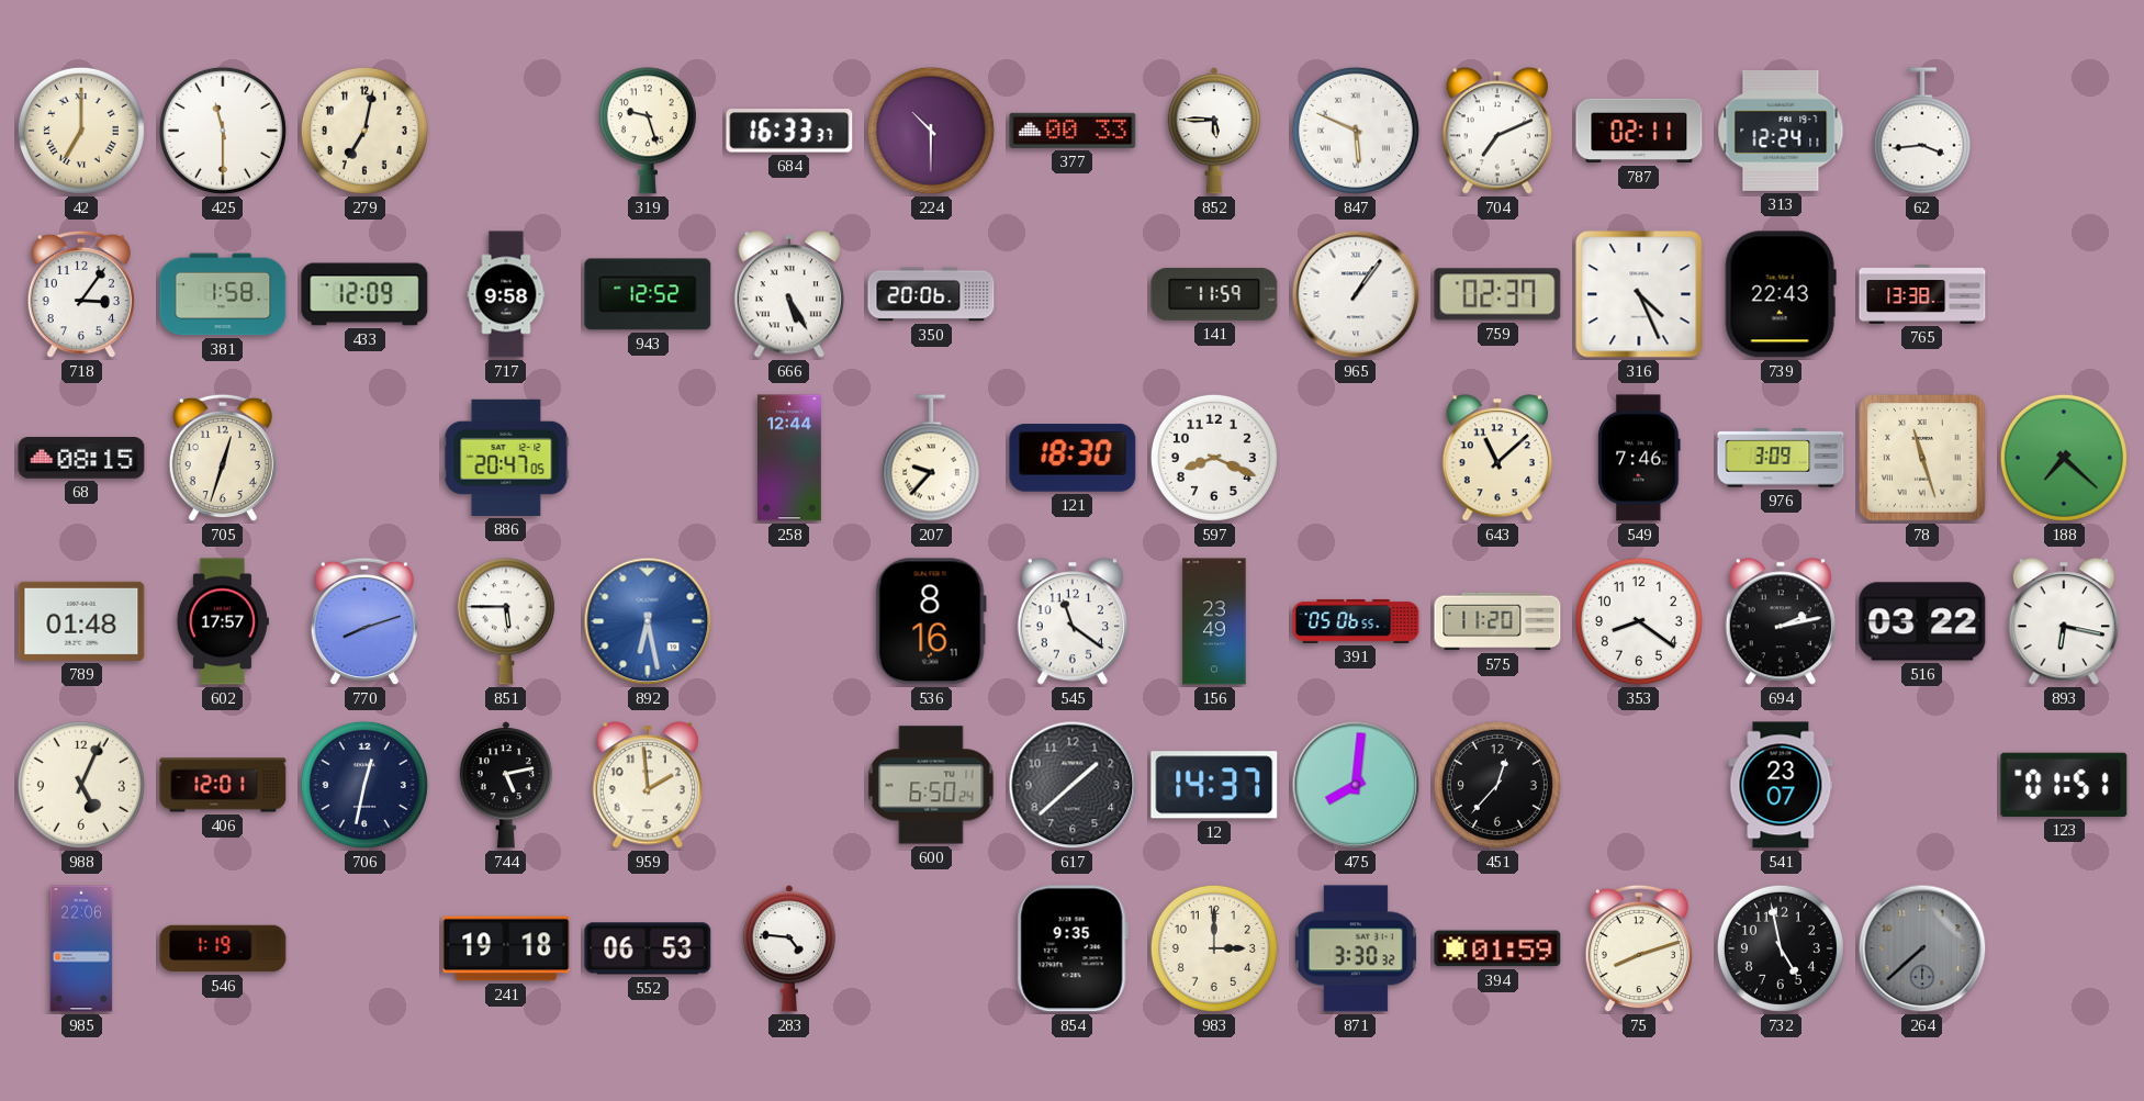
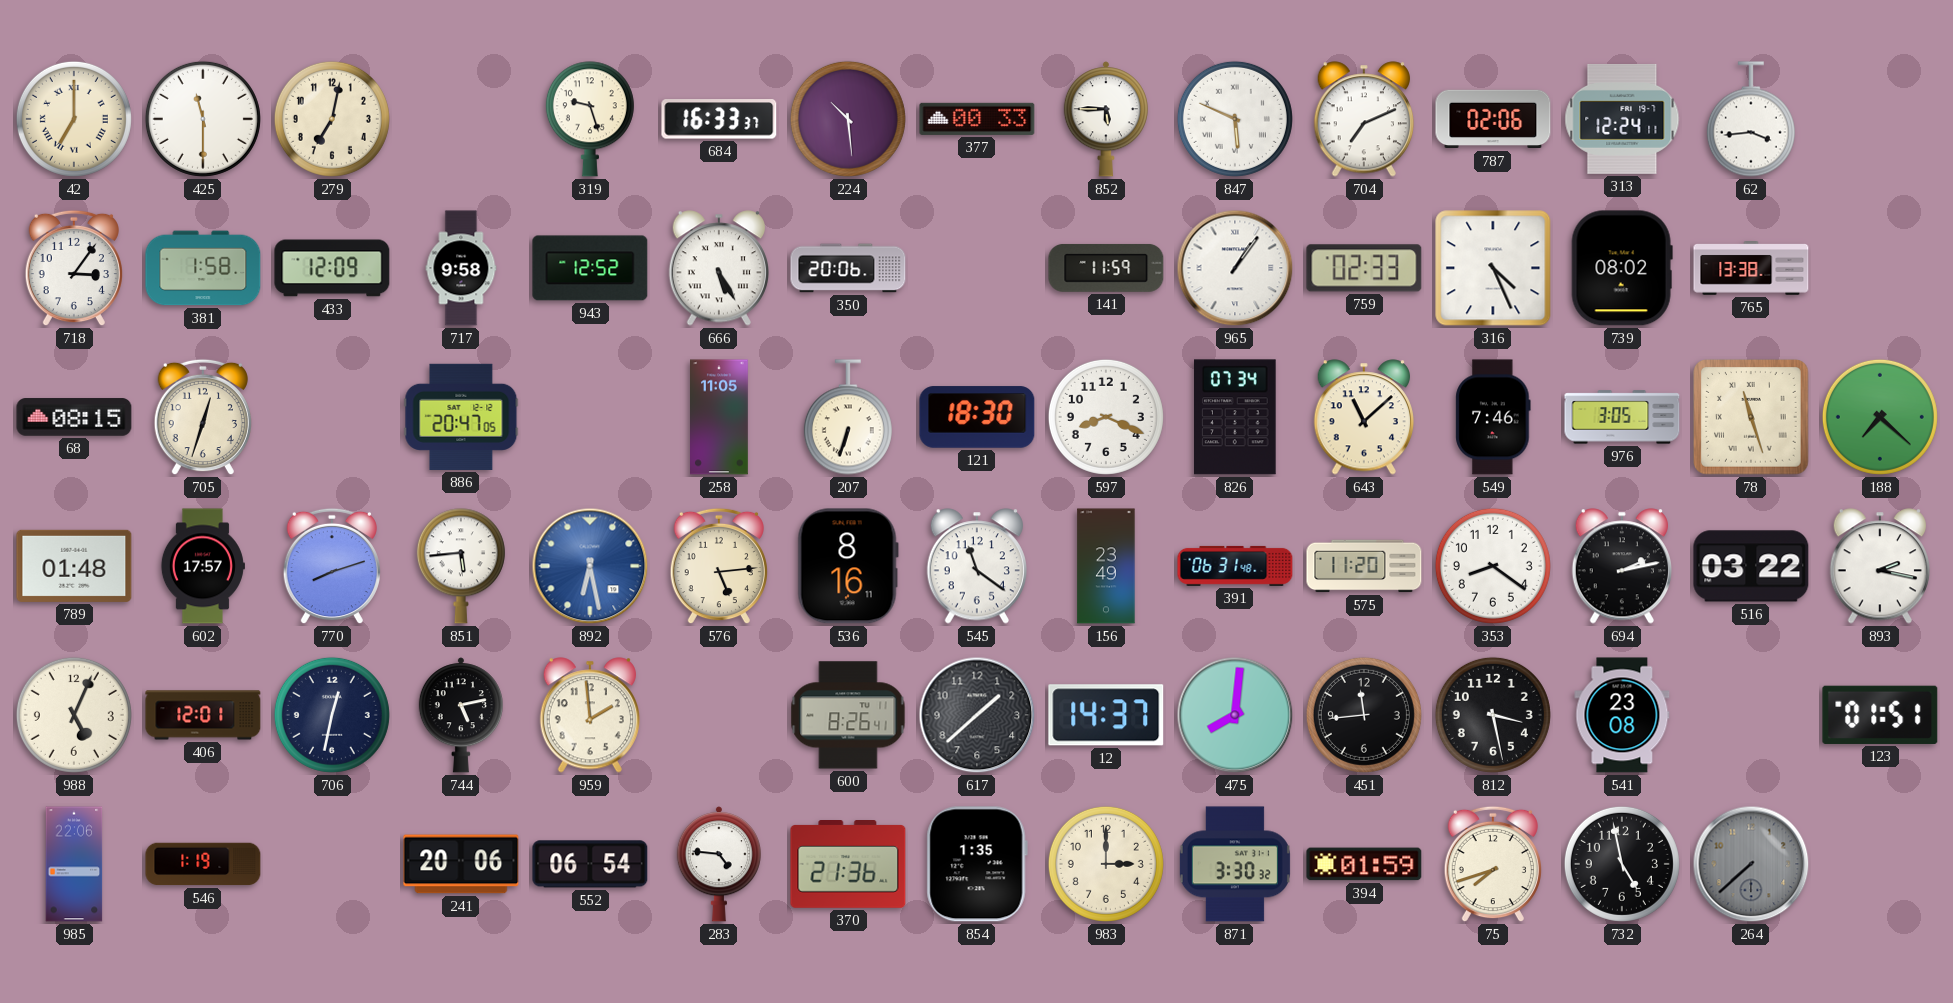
224: 10:30 -> 10:29
787: 02:11 -> 02:06
759: 02:37 -> 02:33
739: 22:43 -> 08:02
258: 12:44 -> 11:05
207: 9:37 -> 6:33
826: none -> 07:34
976: 3:09 -> 3:05
851: 5:45 -> 5:44
576: none -> 5:14
391: 05:06 -> 06:31
893: 6:17 -> 2:17
600: 6:50 -> 8:26
451: 12:37 -> 11:44
812: none -> 3:28
541: 23:07 -> 23:08
241: 19:18 -> 20:06
552: 06:53 -> 06:54
370: none -> 21:36
854: 9:35 -> 1:35
75: 8:12 -> 7:42
